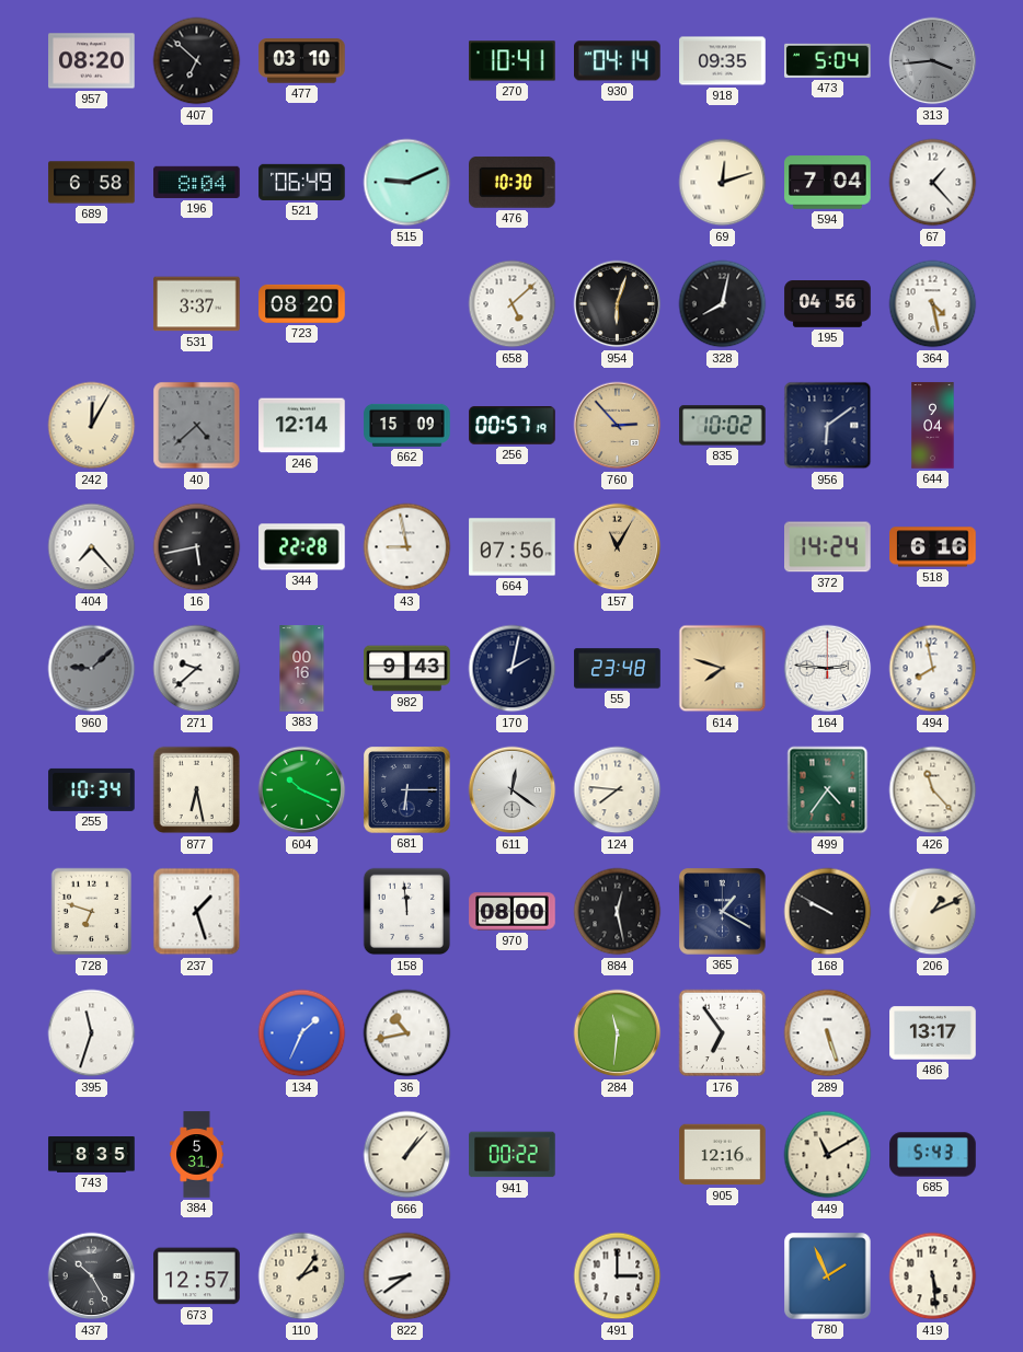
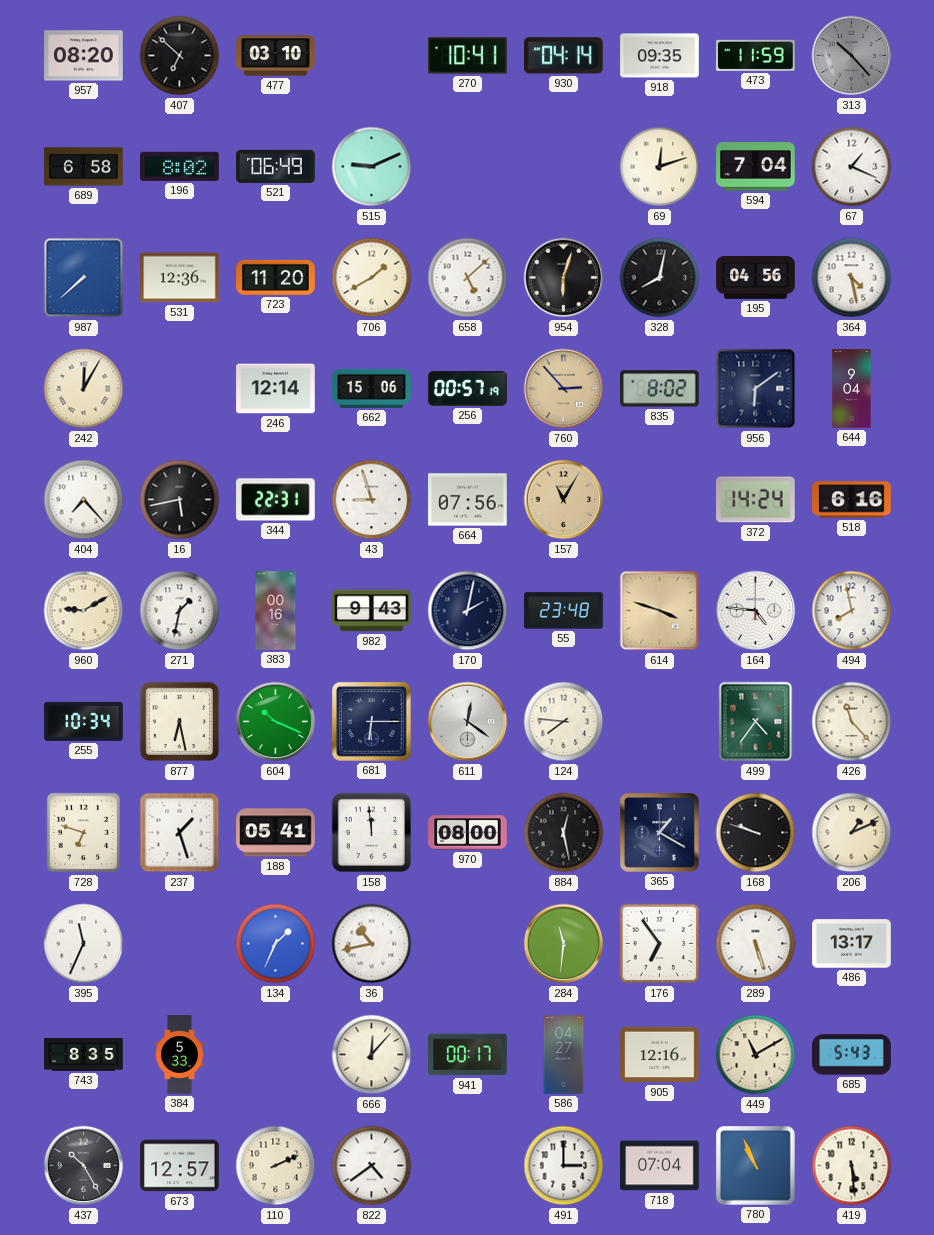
473: 5:04 -> 11:59
313: 3:44 -> 10:23
196: 8:04 -> 8:02
476: 10:30 -> none
67: 1:23 -> 1:19
987: none -> 7:38
531: 3:37 -> 12:36
723: 08:20 -> 11:20
706: none -> 1:40
40: 4:38 -> none
662: 15:09 -> 15:06
835: 10:02 -> 8:02
344: 22:28 -> 22:31
43: 8:58 -> 8:57
960: 9:08 -> 9:10
960 dial: grey -> cream
271: 9:38 -> 1:32
614: 7:48 -> 3:48
164: 2:46 -> 4:46
188: none -> 05:41
168: 9:50 -> 9:48
395: 11:33 -> 11:34
384: 5:31 -> 5:33
666: 1:07 -> 12:07
941: 00:22 -> 00:17
586: none -> 04:27
110: 2:06 -> 2:11
822: 8:39 -> 4:39
718: none -> 07:04
780: 1:56 -> 10:56
